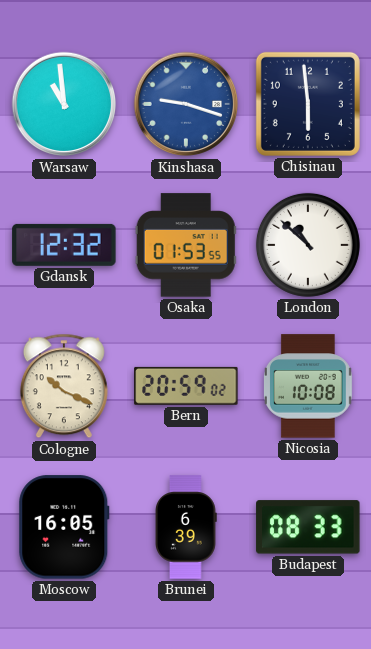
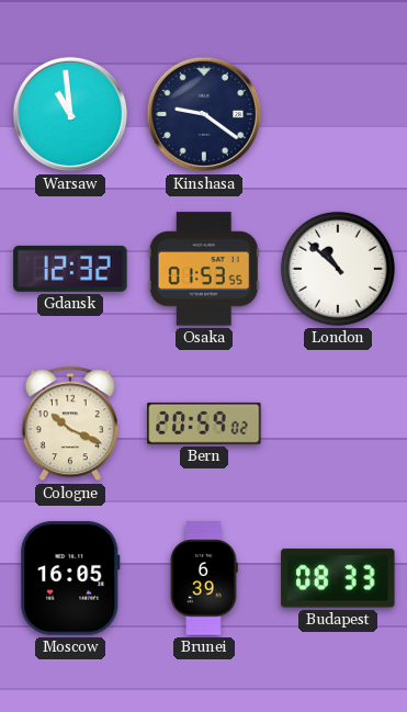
Kinshasa: 9:18 -> 9:21
Kinshasa dial: blue -> navy
Chisinau: 5:59 -> none
Nicosia: 10:08 -> none
